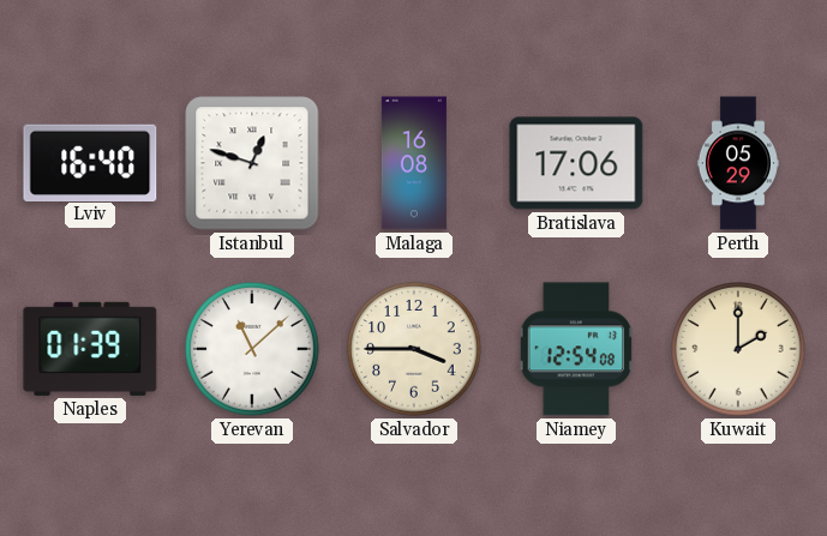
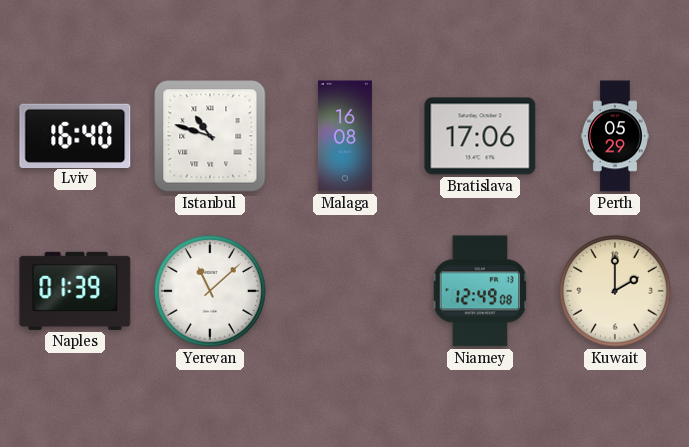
Istanbul: 12:48 -> 10:48
Salvador: 3:45 -> none
Niamey: 12:54 -> 12:49
